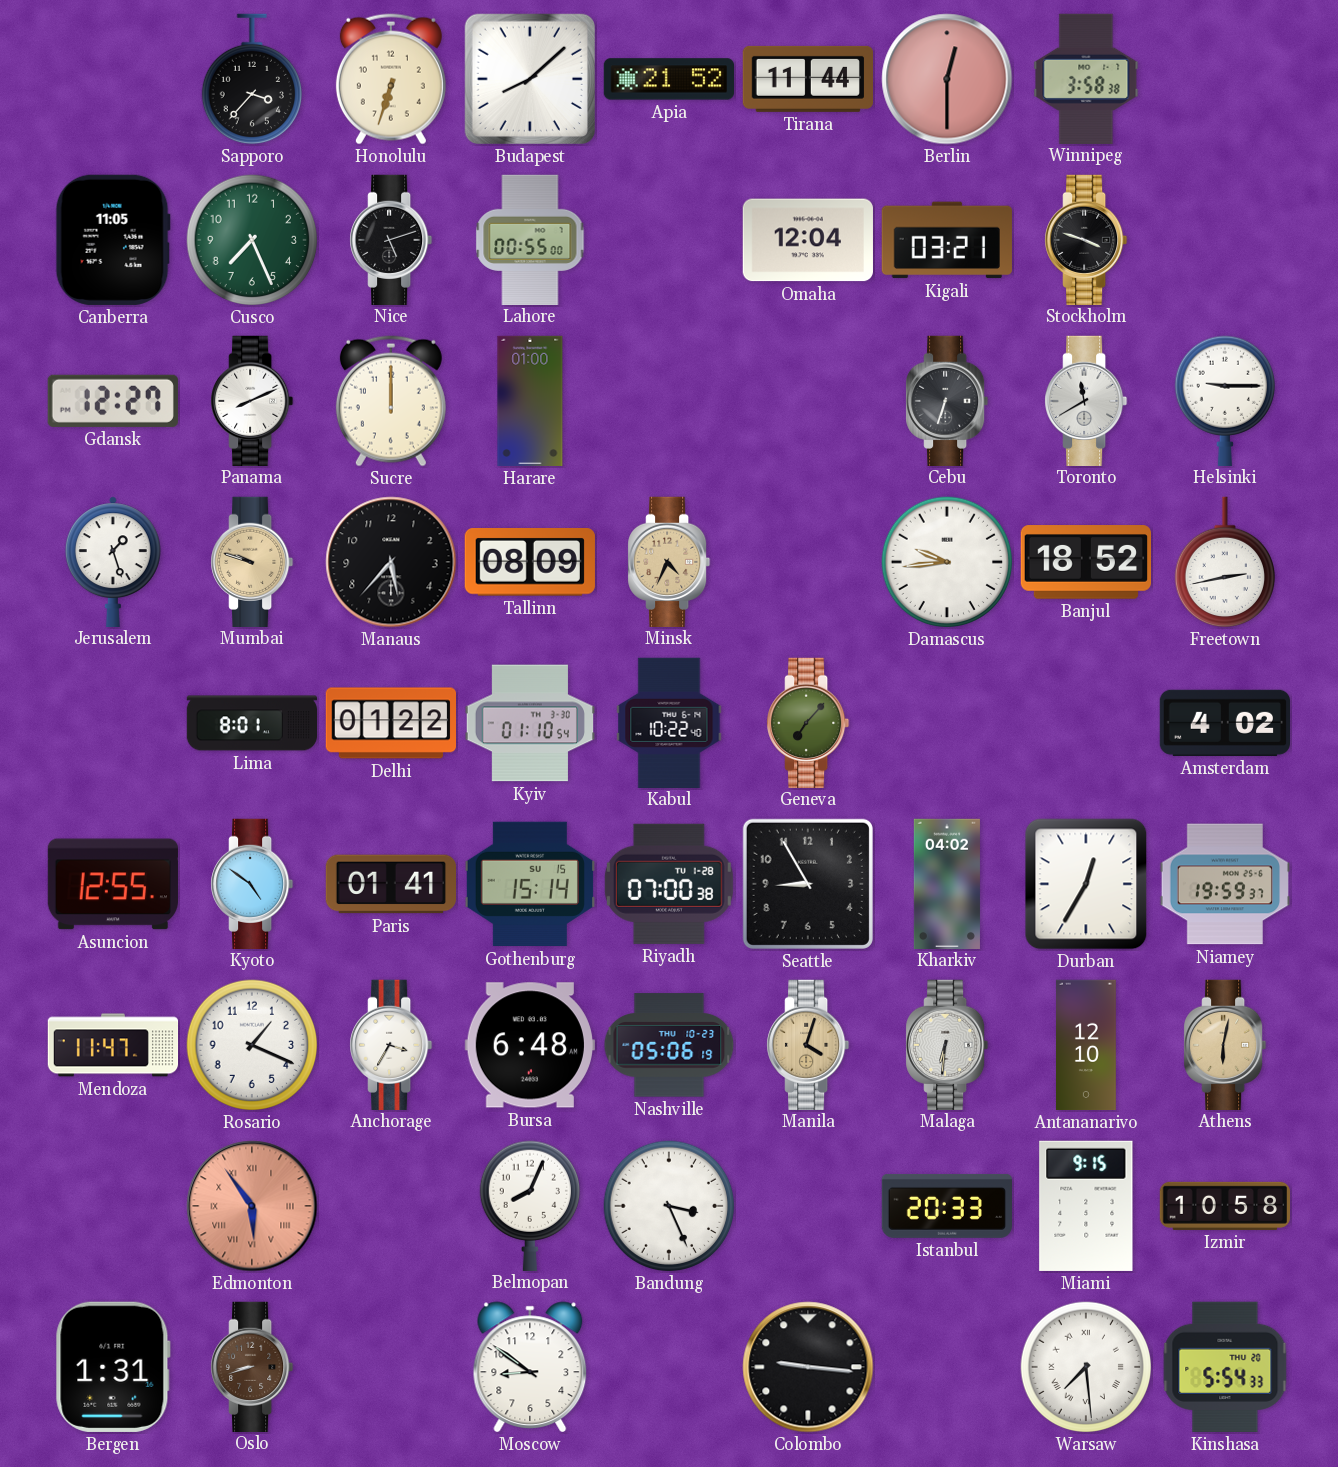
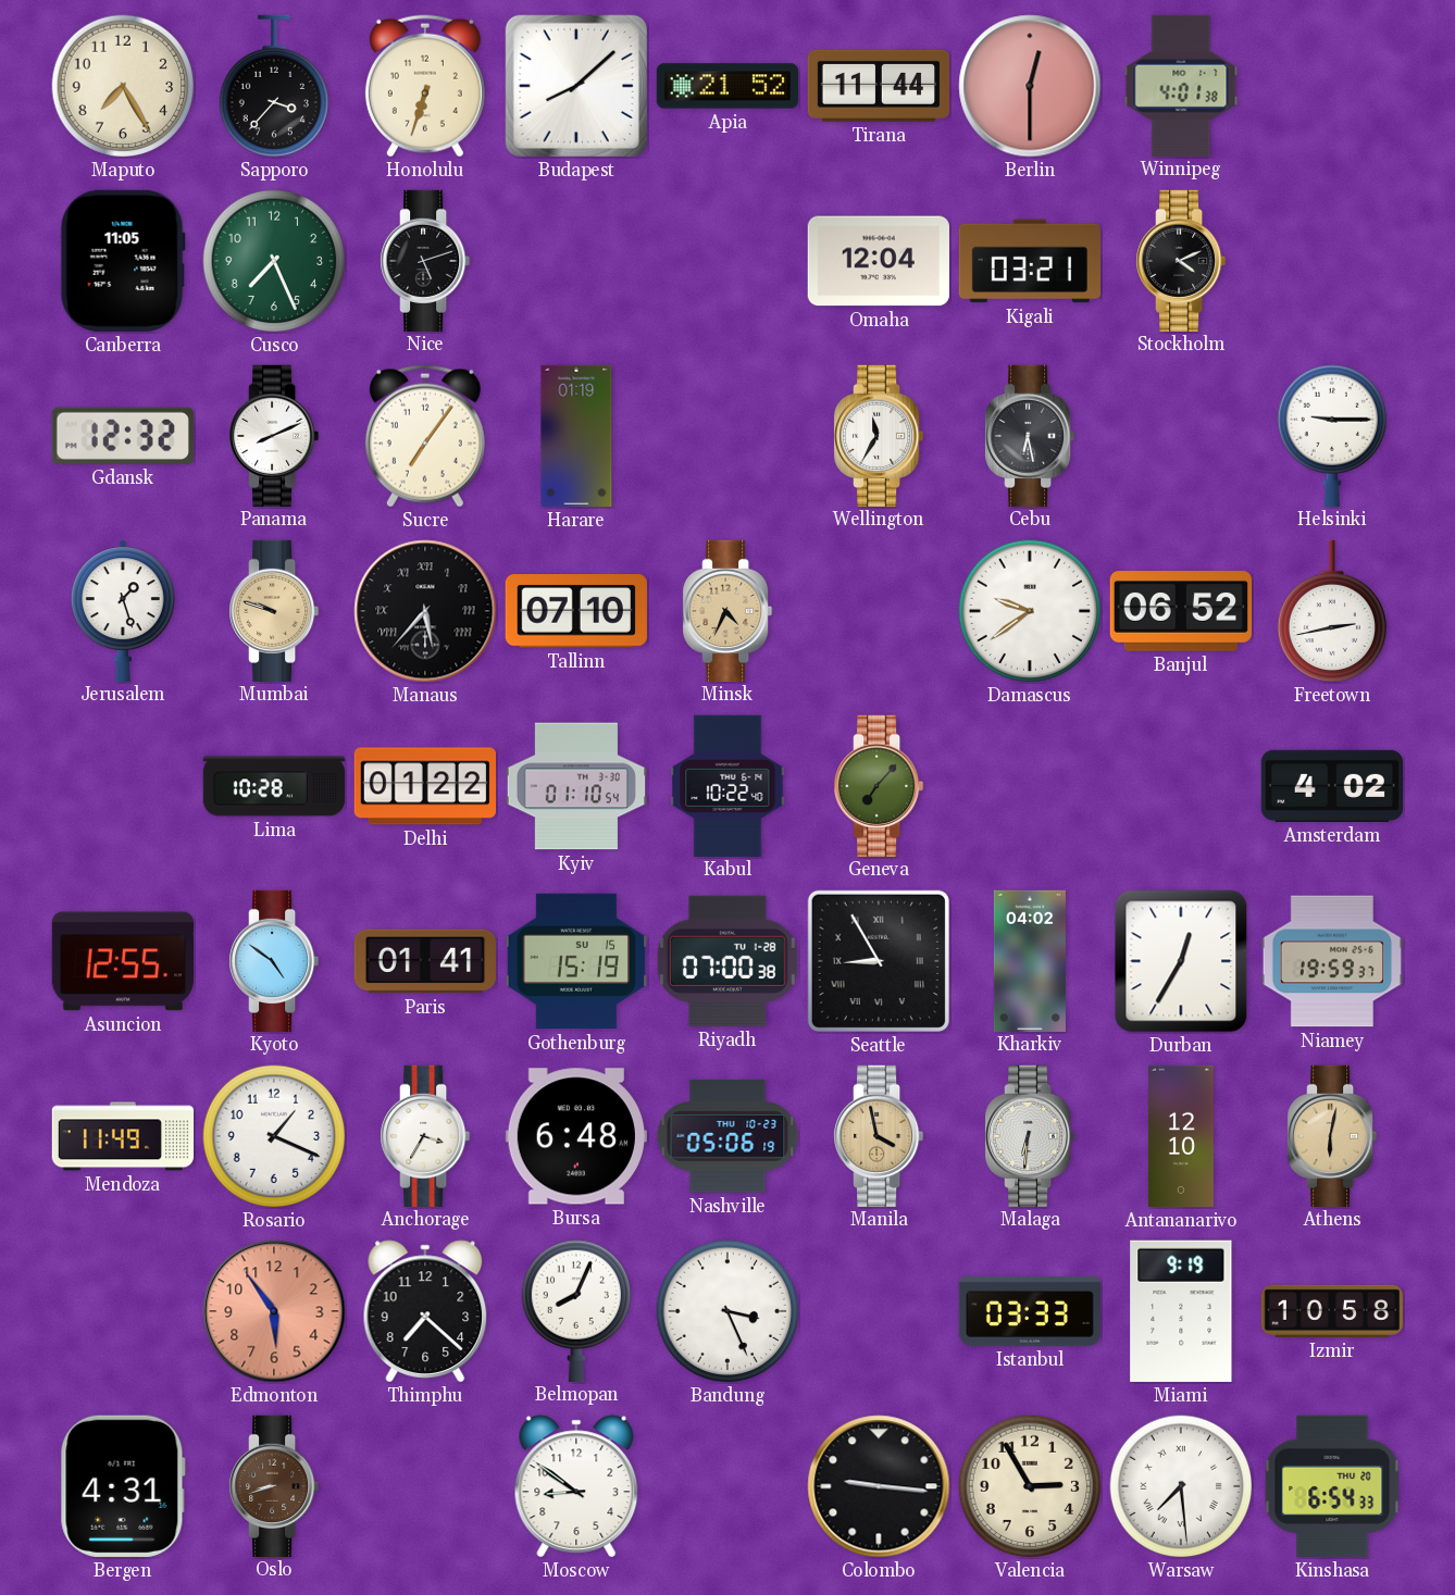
Maputo: none -> 7:25
Winnipeg: 3:58 -> 4:01
Lahore: 00:55 -> none
Stockholm: 3:48 -> 4:11
Gdansk: 12:27 -> 12:32
Sucre: 12:00 -> 7:06
Harare: 01:00 -> 01:19
Wellington: none -> 11:35
Cebu: 6:33 -> 6:28
Toronto: 11:40 -> none
Manaus numerals: Arabic -> Roman
Tallinn: 08:09 -> 07:10
Damascus: 9:44 -> 9:39
Banjul: 18:52 -> 06:52
Lima: 8:01 -> 10:28
Gothenburg: 15:14 -> 15:19
Seattle numerals: Arabic -> Roman
Mendoza: 11:47 -> 11:49
Manila: 4:03 -> 3:58
Edmonton numerals: Roman -> Arabic
Thimphu: none -> 7:22
Istanbul: 20:33 -> 03:33
Miami: 9:15 -> 9:19
Bergen: 1:31 -> 4:31
Valencia: none -> 2:55
Kinshasa: 5:54 -> 6:54
